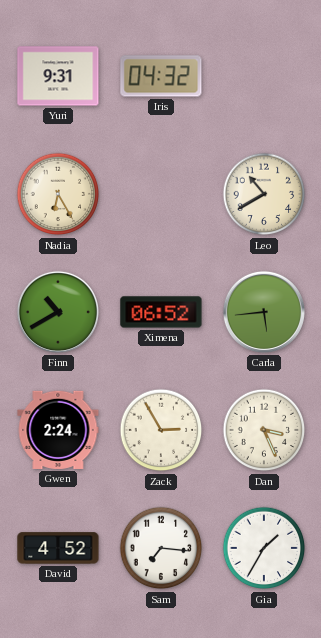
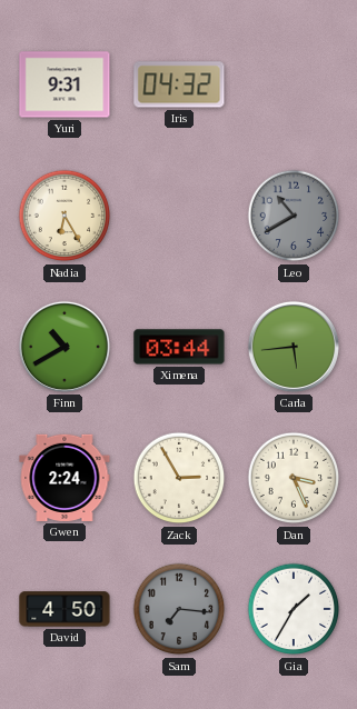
Leo dial: cream -> grey
Ximena: 06:52 -> 03:44
David: 4:52 -> 4:50
Sam dial: white -> grey
